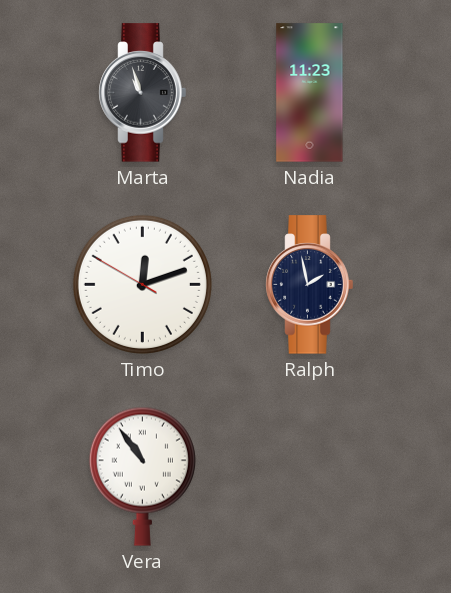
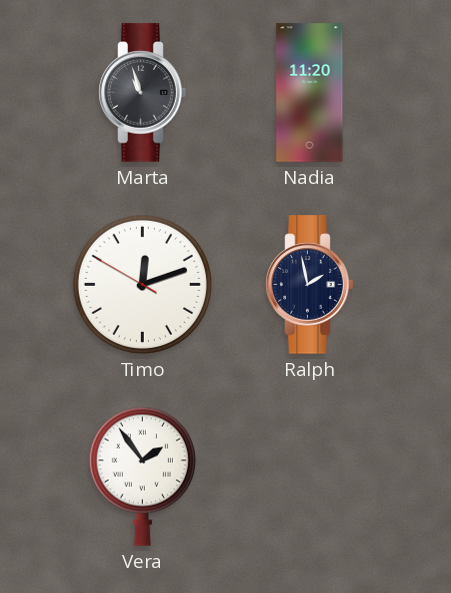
Nadia: 11:23 -> 11:20
Vera: 10:54 -> 1:54
